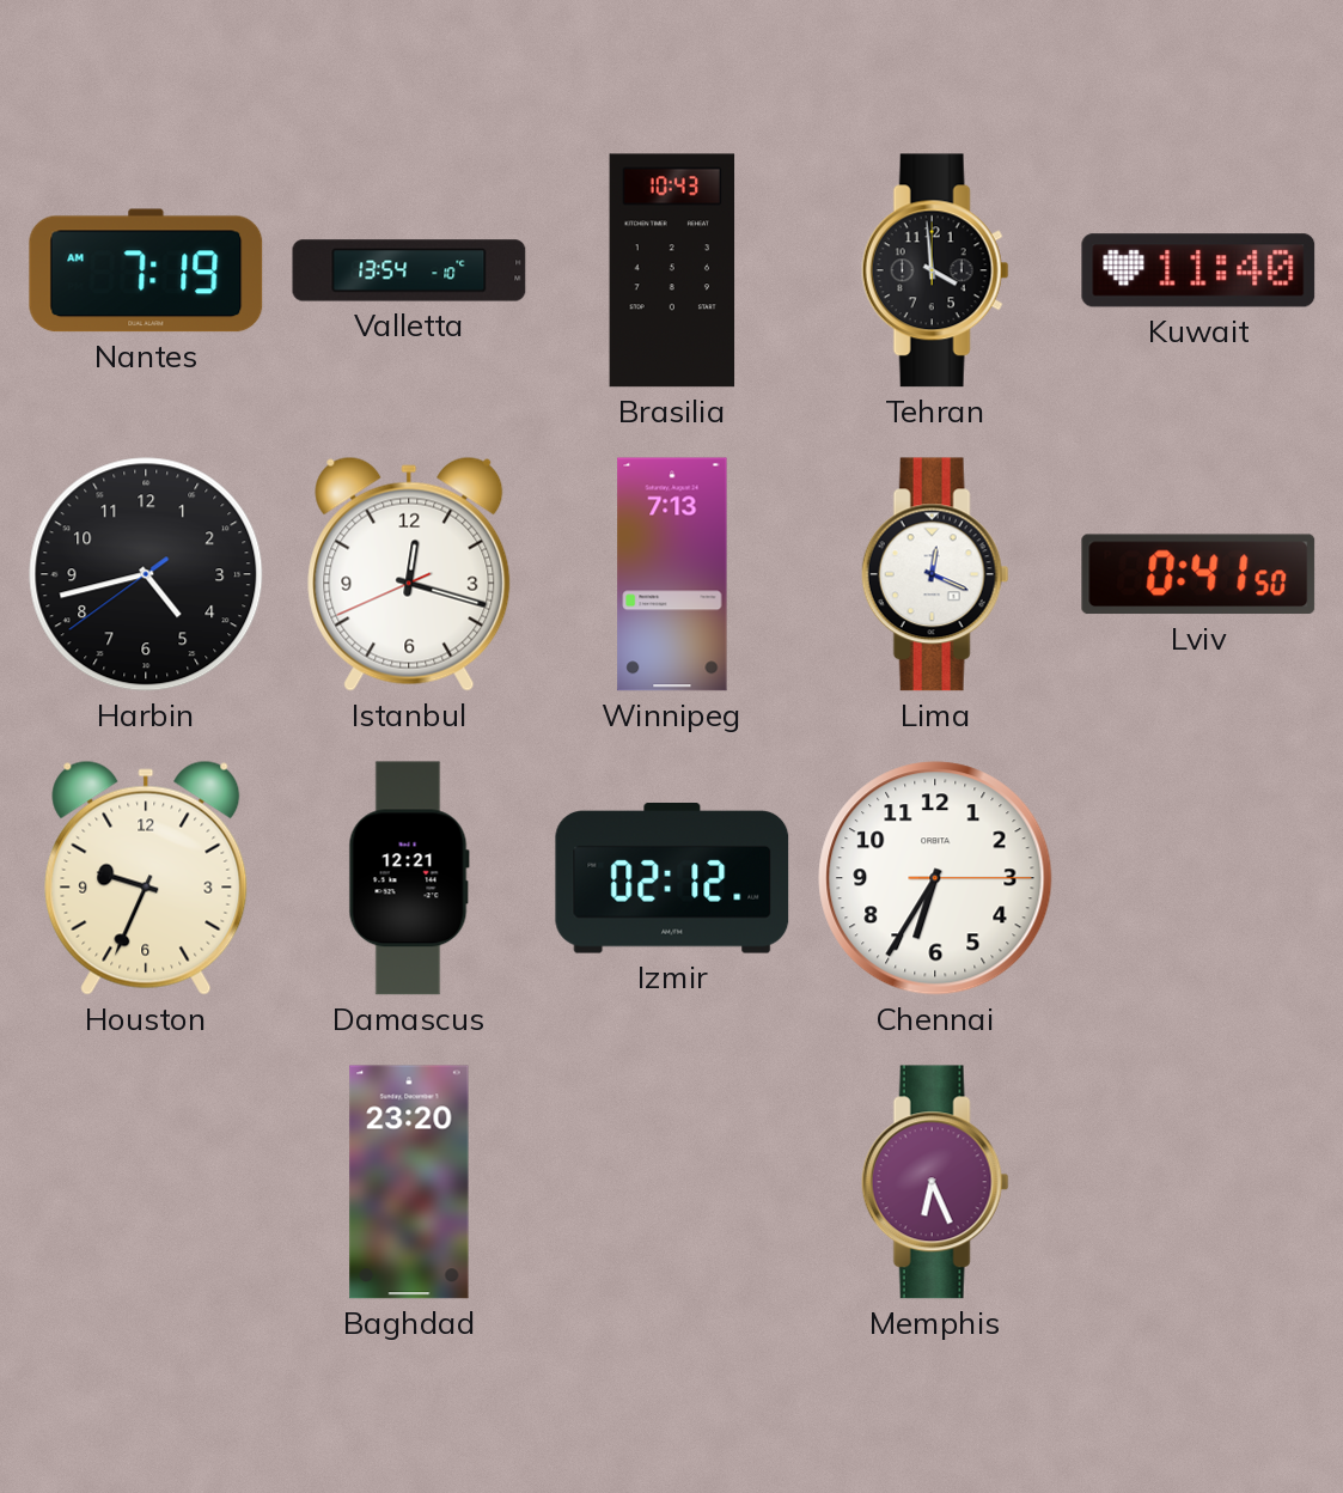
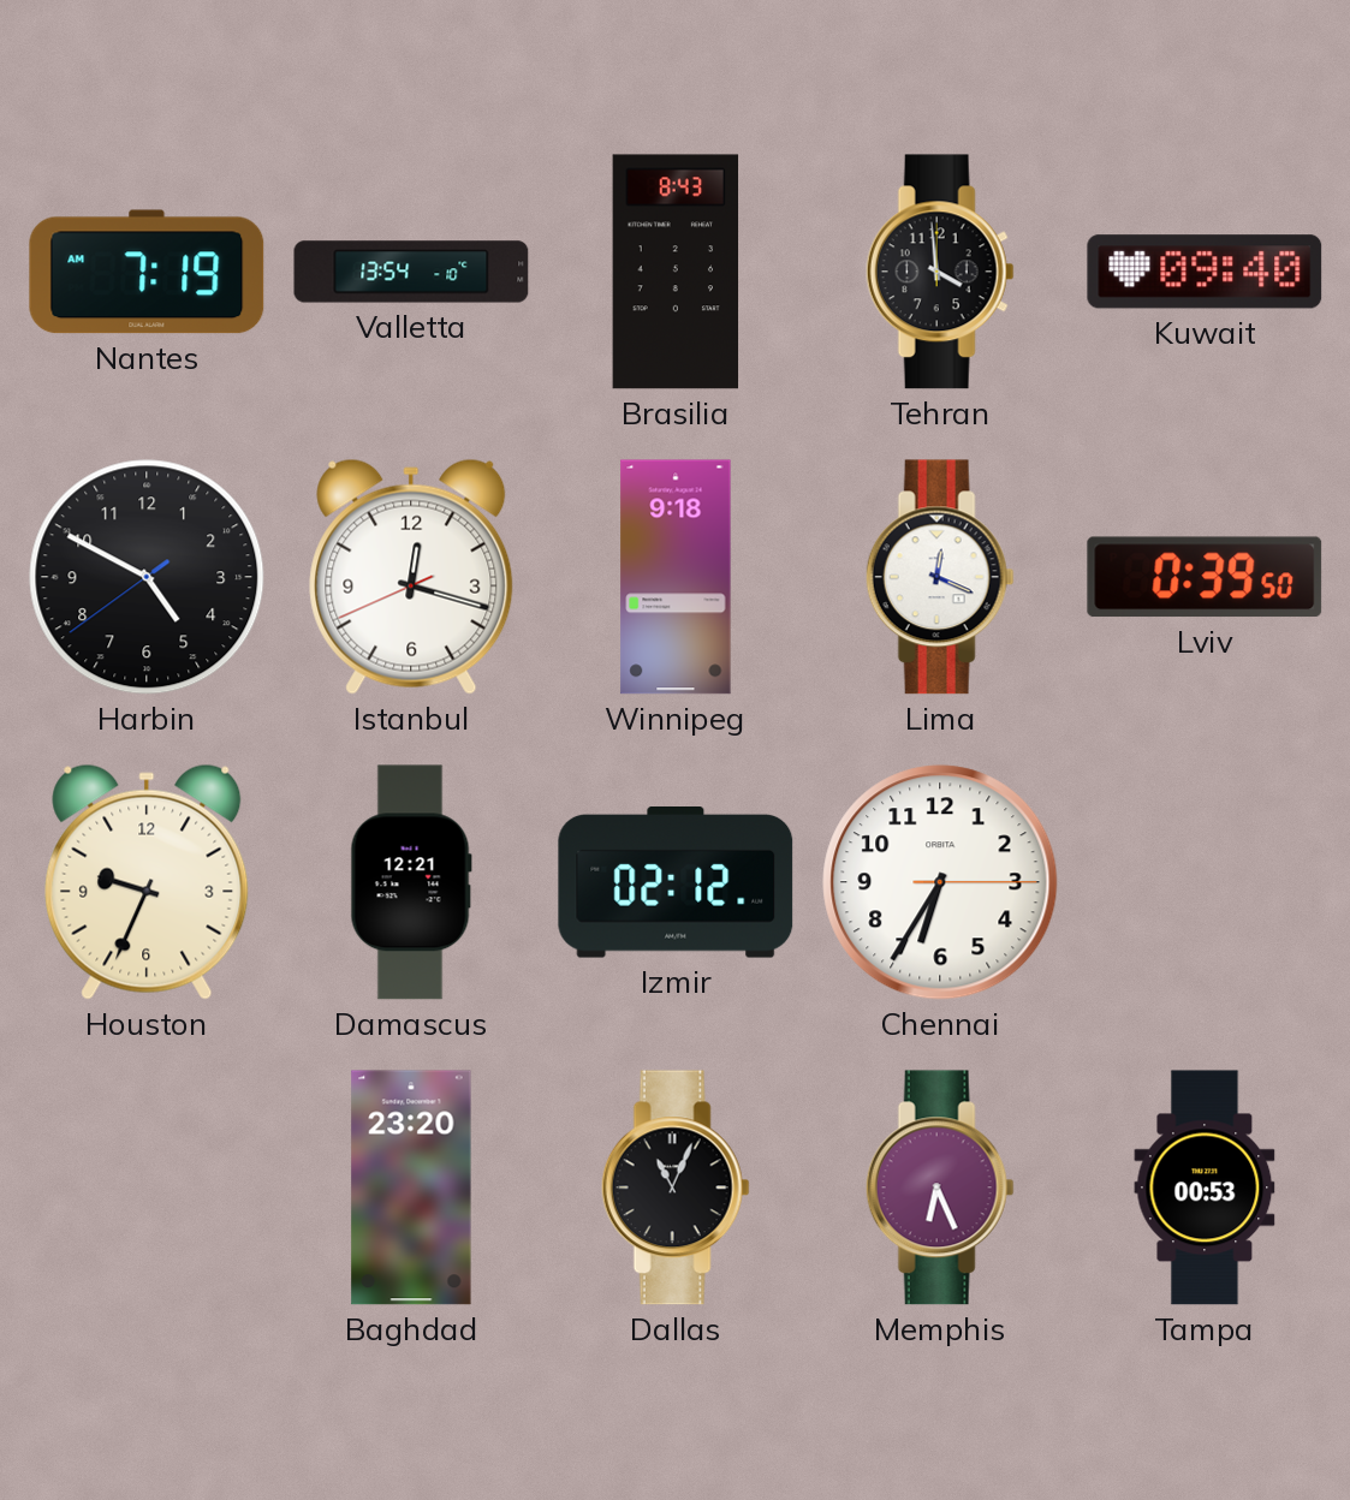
Brasilia: 10:43 -> 8:43
Kuwait: 11:40 -> 09:40
Harbin: 4:42 -> 4:49
Winnipeg: 7:13 -> 9:18
Lviv: 0:41 -> 0:39
Dallas: none -> 11:04
Tampa: none -> 00:53
